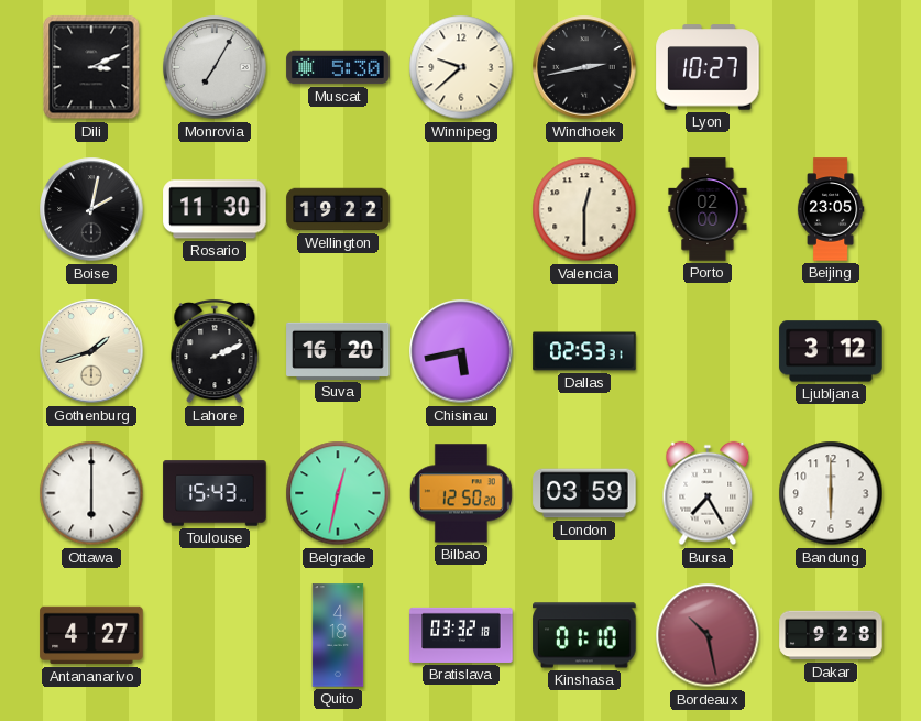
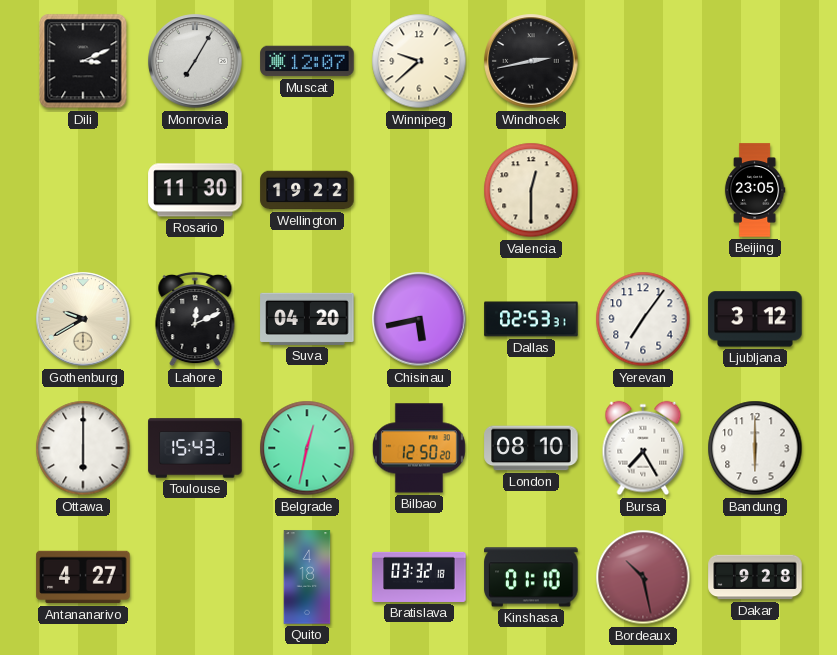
Muscat: 5:30 -> 12:07
Lyon: 10:27 -> none
Boise: 2:02 -> none
Porto: 02:00 -> none
Gothenburg: 1:42 -> 9:40
Lahore: 2:11 -> 12:11
Suva: 16:20 -> 04:20
Yerevan: none -> 7:06
London: 03:59 -> 08:10
